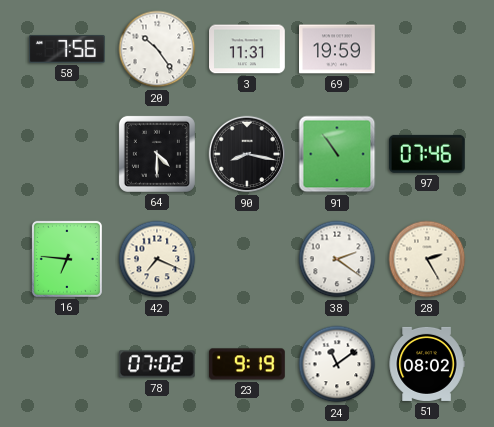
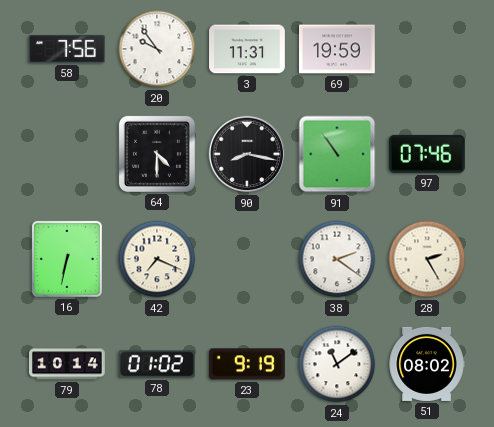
20: 10:24 -> 9:54
16: 6:46 -> 6:32
79: none -> 10:14
78: 07:02 -> 01:02
